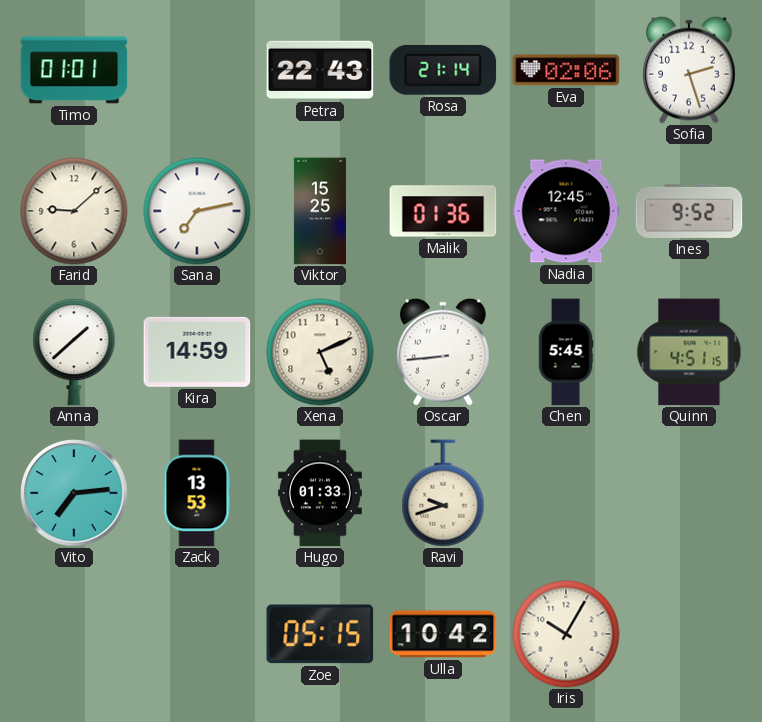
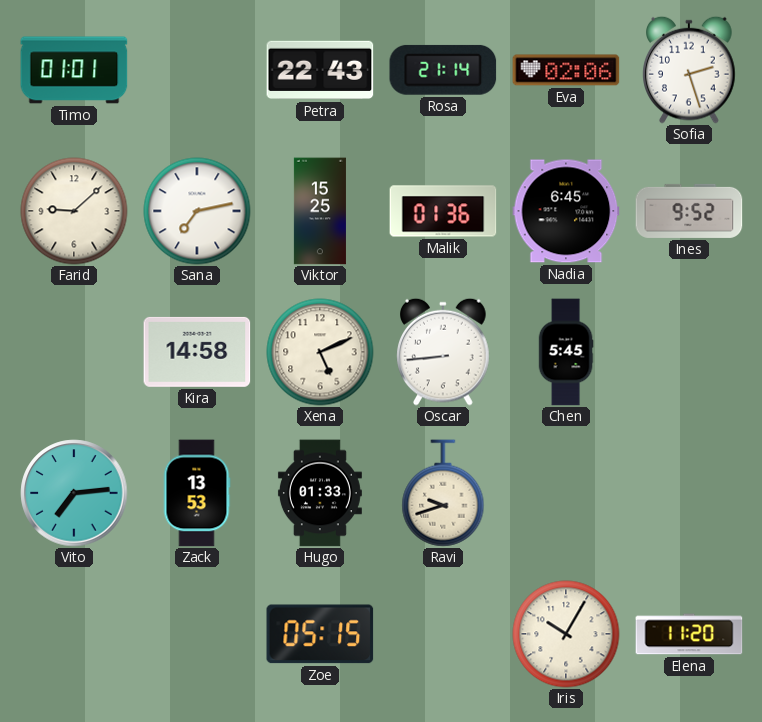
Nadia: 12:45 -> 6:45
Anna: 1:38 -> none
Kira: 14:59 -> 14:58
Quinn: 4:51 -> none
Ulla: 10:42 -> none
Elena: none -> 11:20
